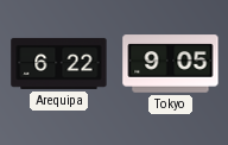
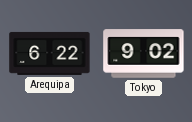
Tokyo: 9:05 -> 9:02
